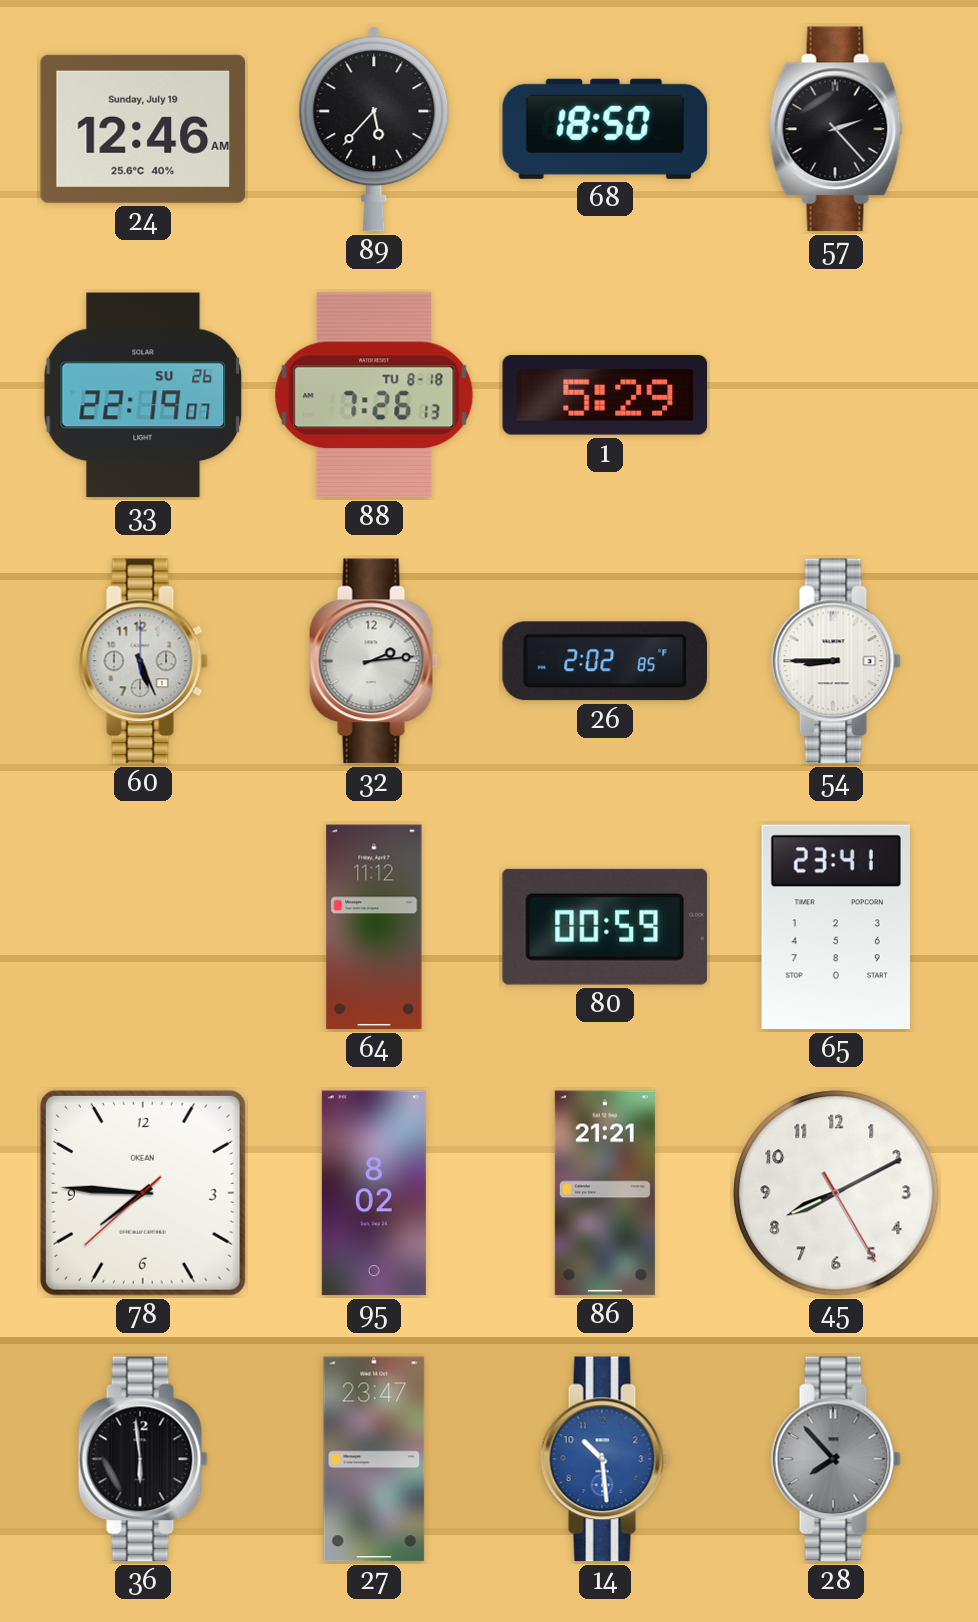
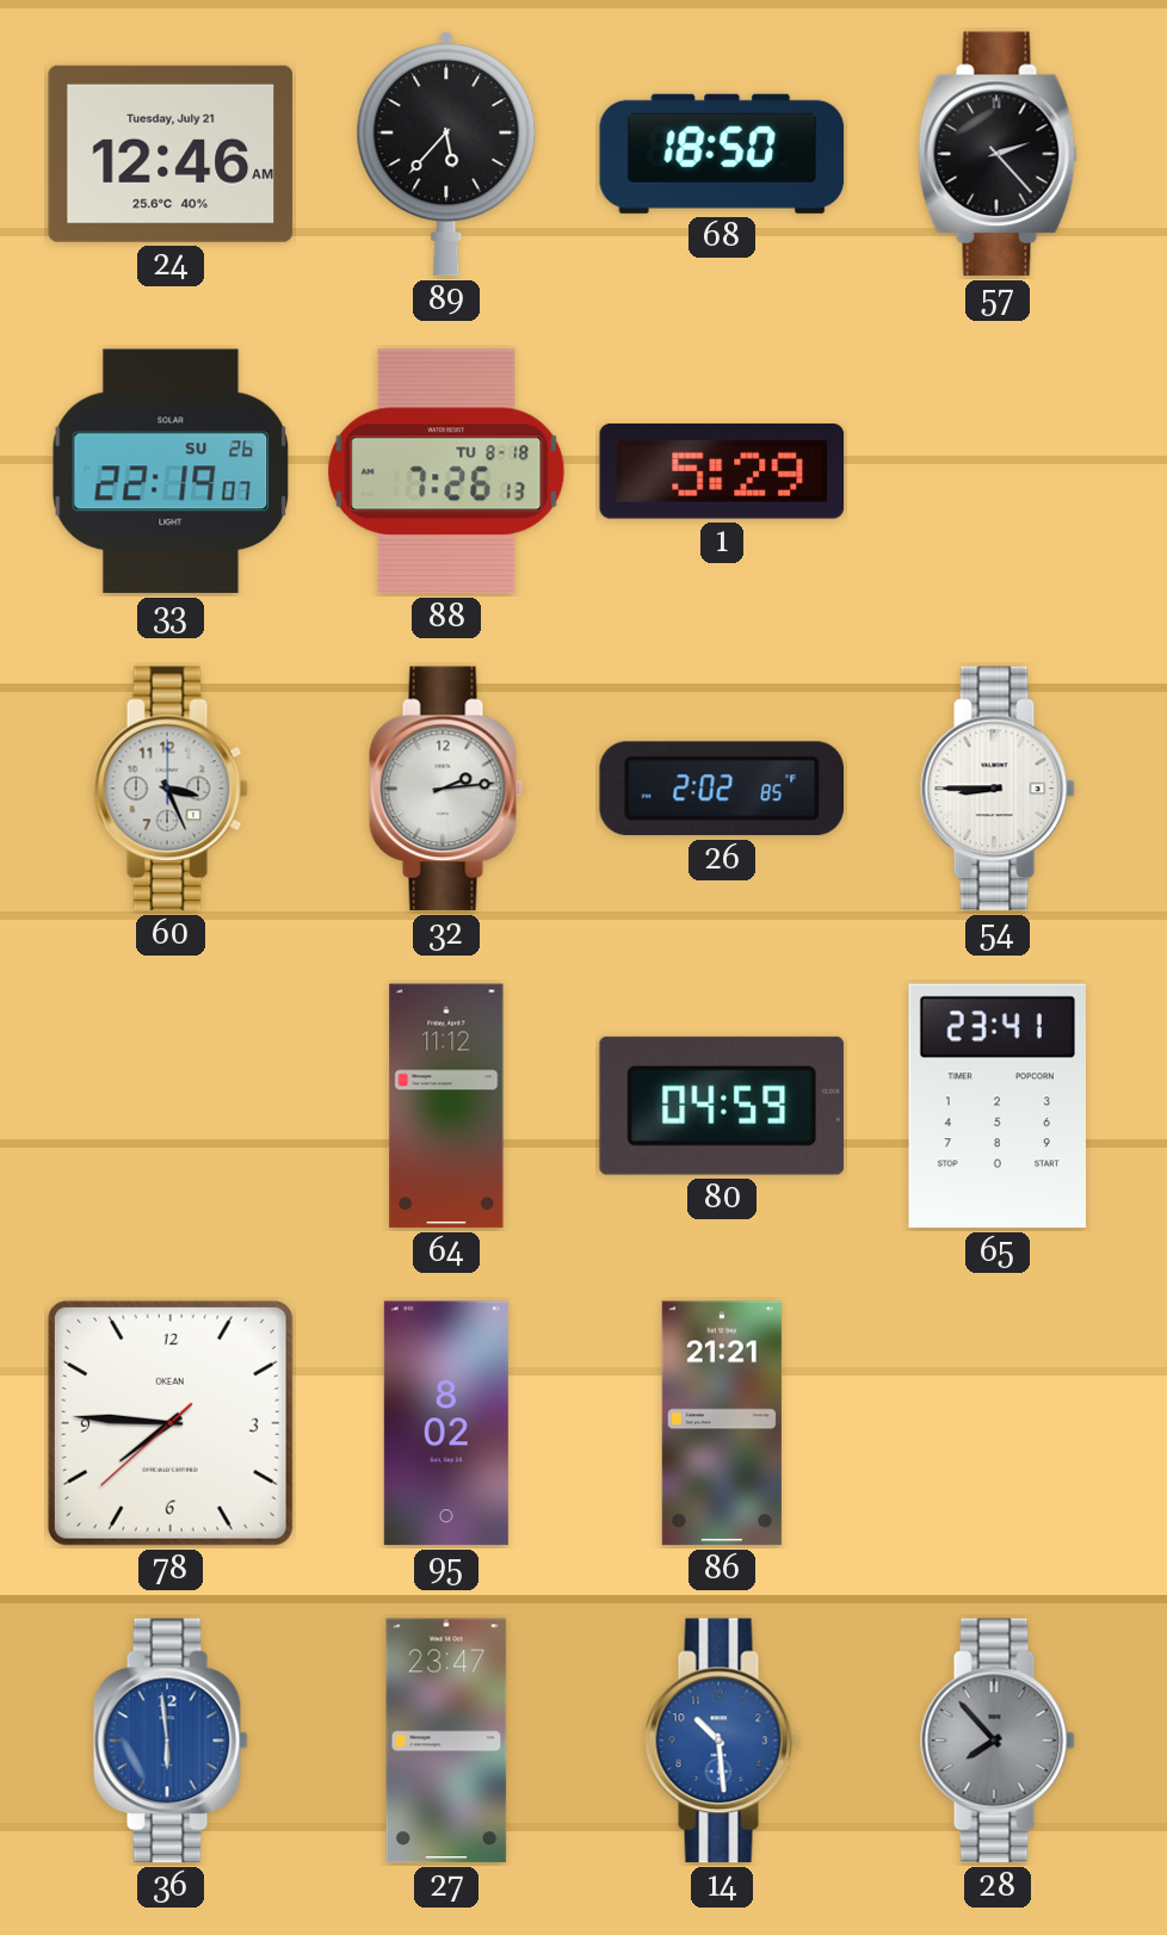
24 date: Sunday, July 19 -> Tuesday, July 21
60: 5:26 -> 3:26
80: 00:59 -> 04:59
45: 8:10 -> none
36 dial: black -> blue
